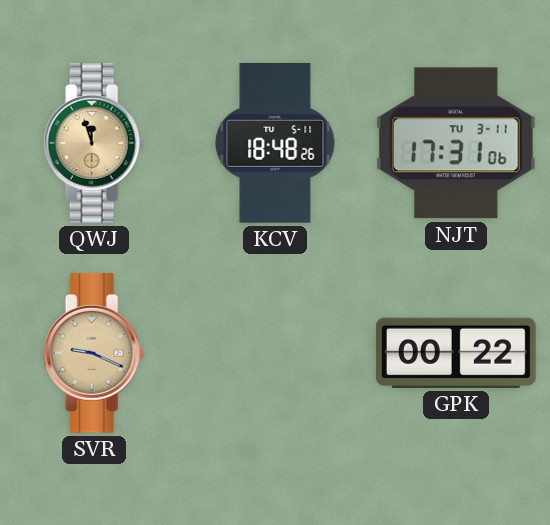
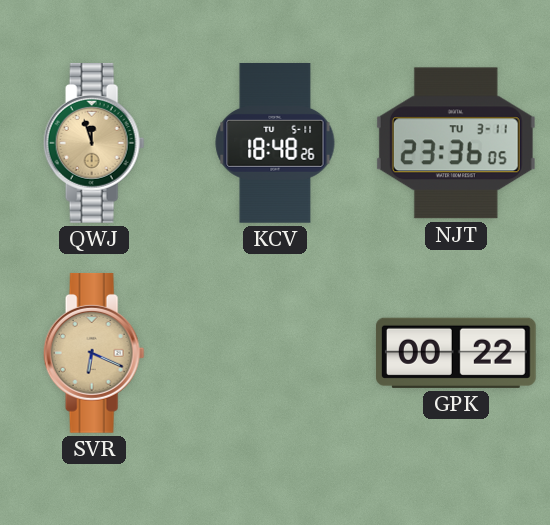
NJT: 17:31 -> 23:36
SVR: 9:19 -> 6:19
